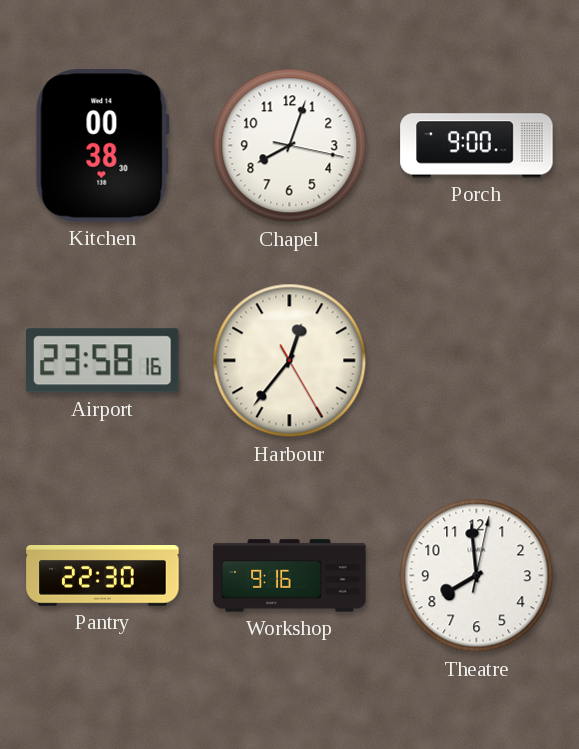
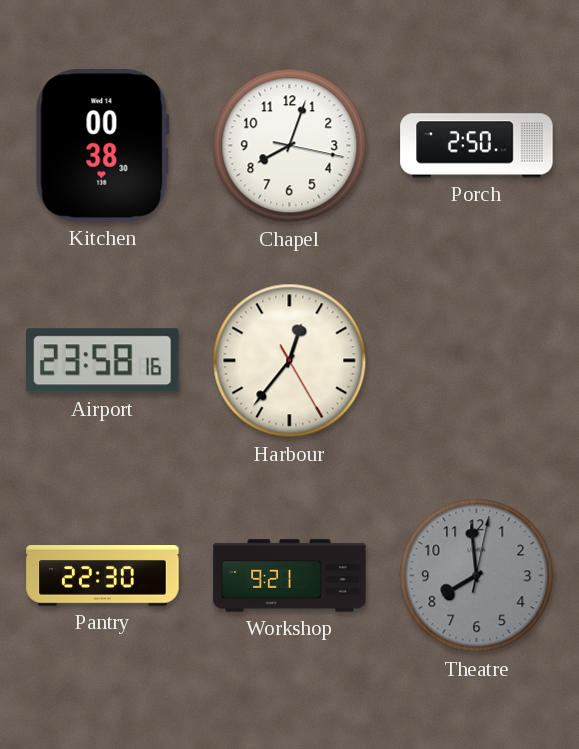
Porch: 9:00 -> 2:50
Workshop: 9:16 -> 9:21
Theatre dial: white -> grey
